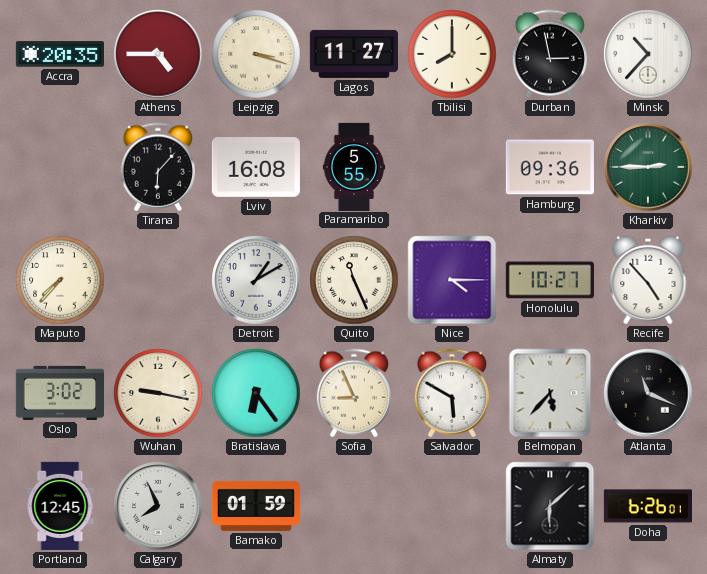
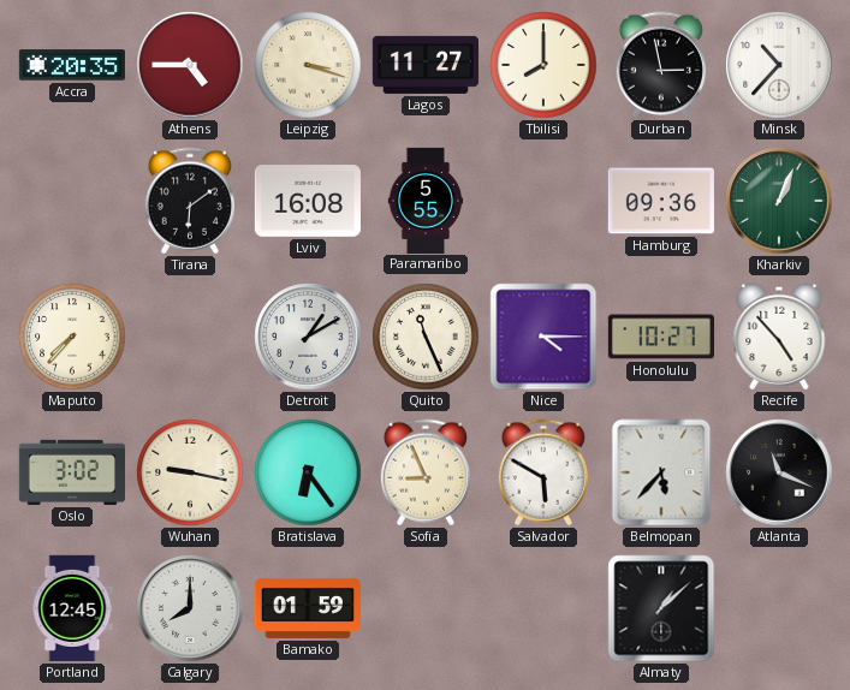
Tirana: 6:07 -> 6:09
Kharkiv: 2:45 -> 1:04
Calgary: 7:56 -> 8:00
Almaty: 6:08 -> 1:08
Doha: 6:26 -> none
